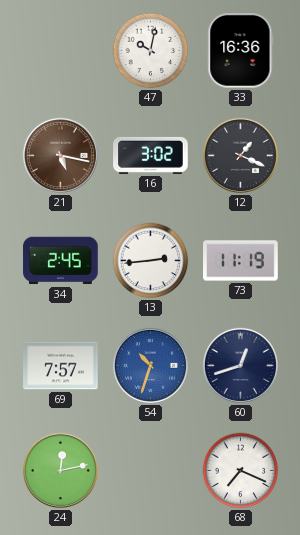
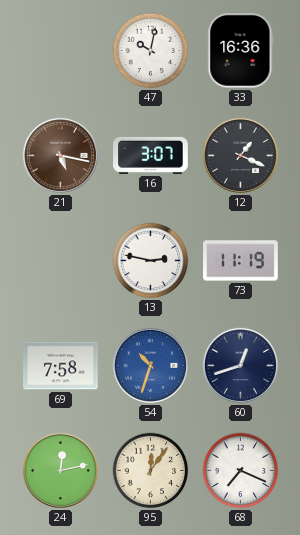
16: 3:02 -> 3:07
34: 2:45 -> none
13: 2:44 -> 2:47
69: 7:57 -> 7:58
95: none -> 12:06
